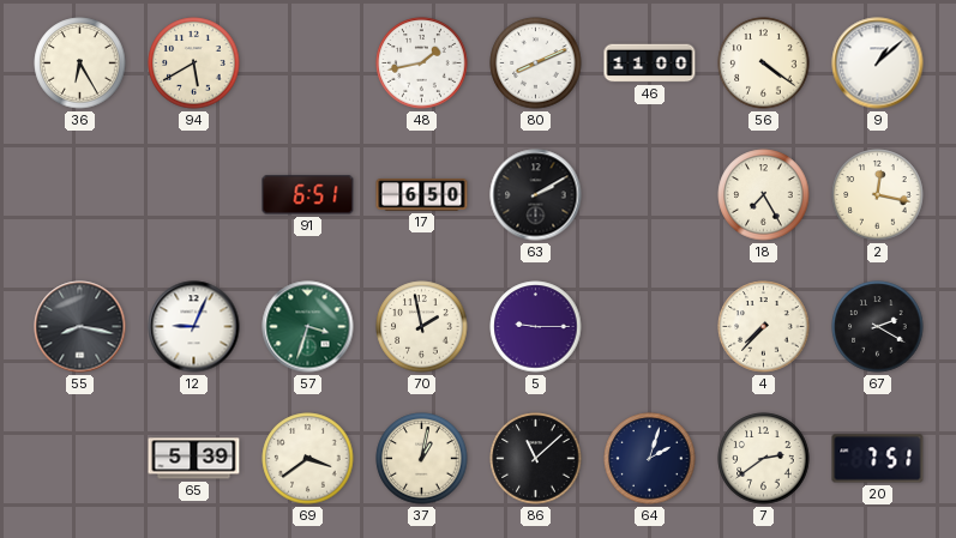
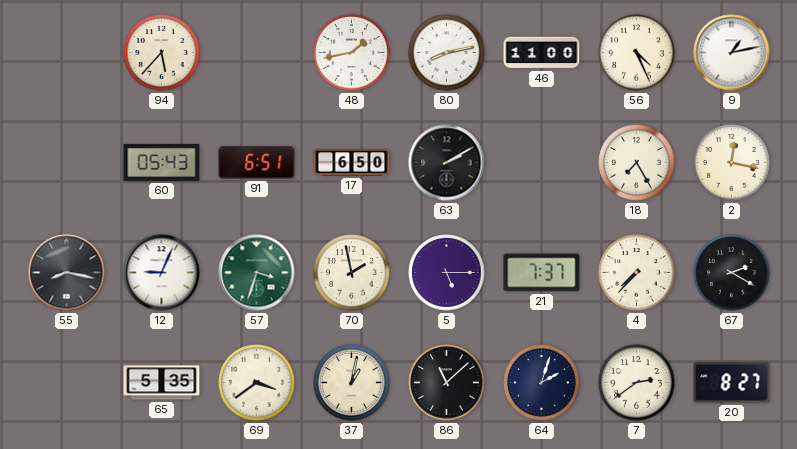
36: 6:25 -> none
94: 5:40 -> 5:37
80: 8:11 -> 8:13
56: 4:21 -> 4:26
9: 1:08 -> 1:13
60: none -> 05:43
5: 9:15 -> 5:15
21: none -> 7:37
65: 5:39 -> 5:35
20: 7:51 -> 8:27
